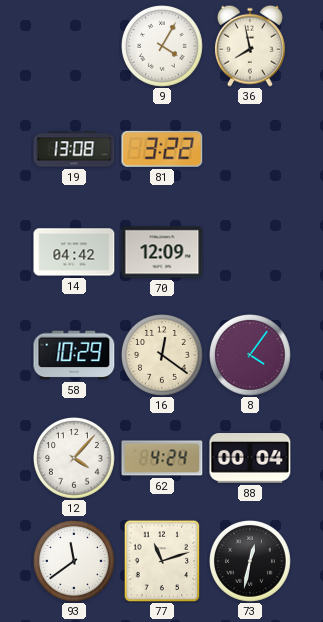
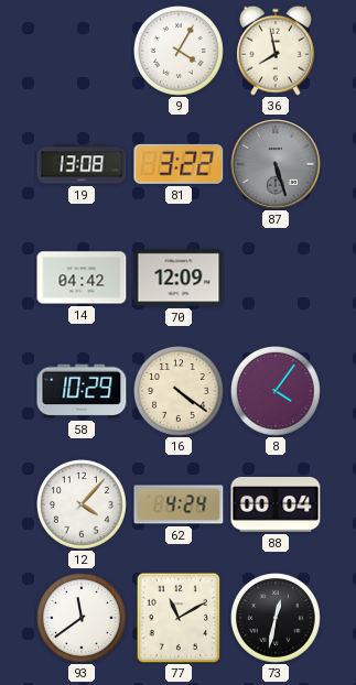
87: none -> 5:27
16: 12:21 -> 4:21
77: 11:12 -> 11:10
